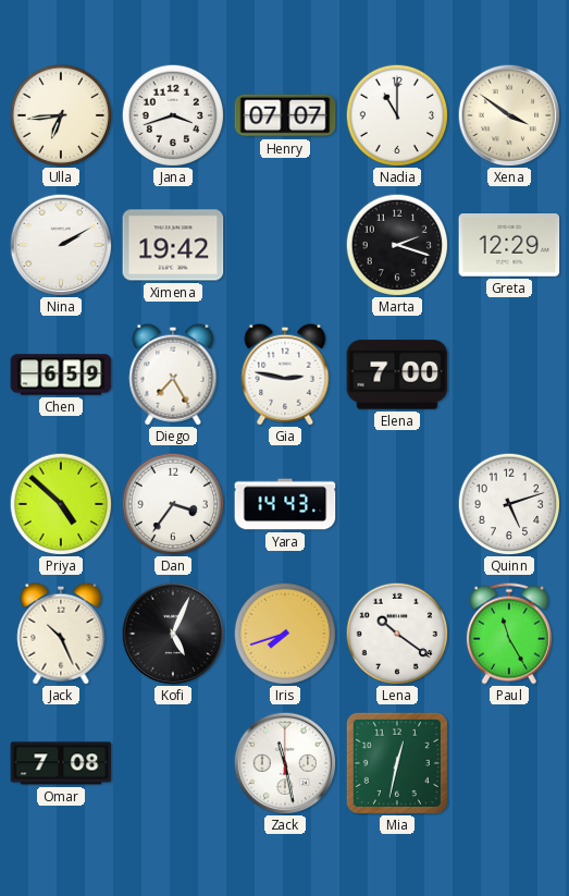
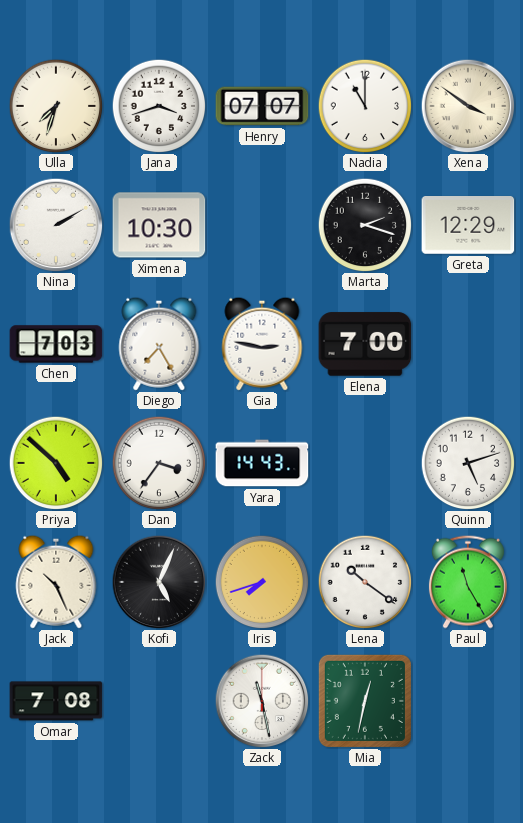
Ulla: 6:44 -> 7:33
Ximena: 19:42 -> 10:30
Chen: 6:59 -> 7:03
